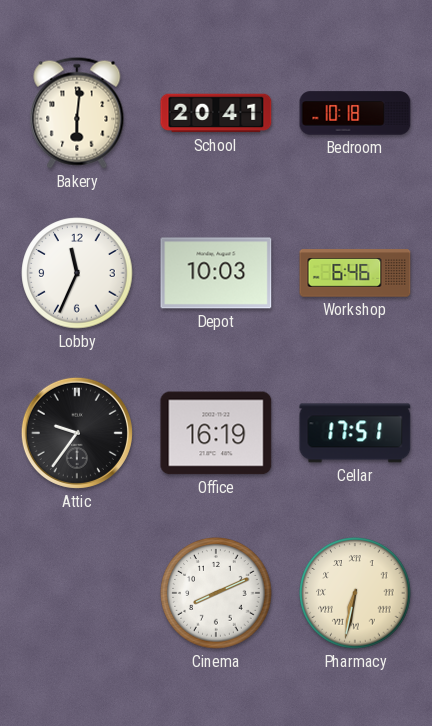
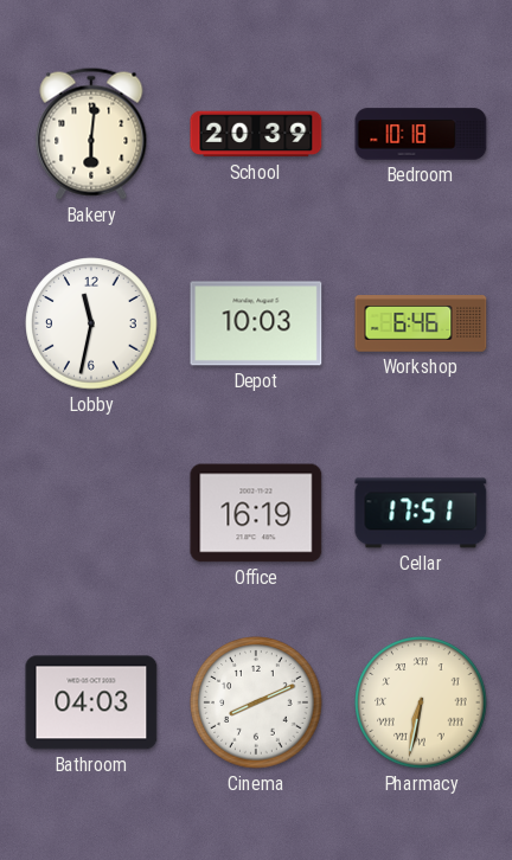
School: 20:41 -> 20:39
Lobby: 11:34 -> 11:32
Attic: 9:36 -> none
Bathroom: none -> 04:03
